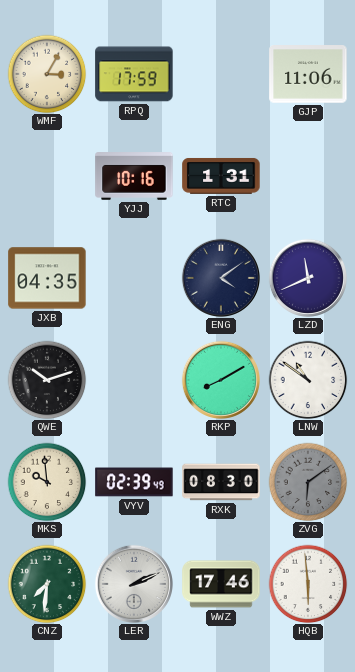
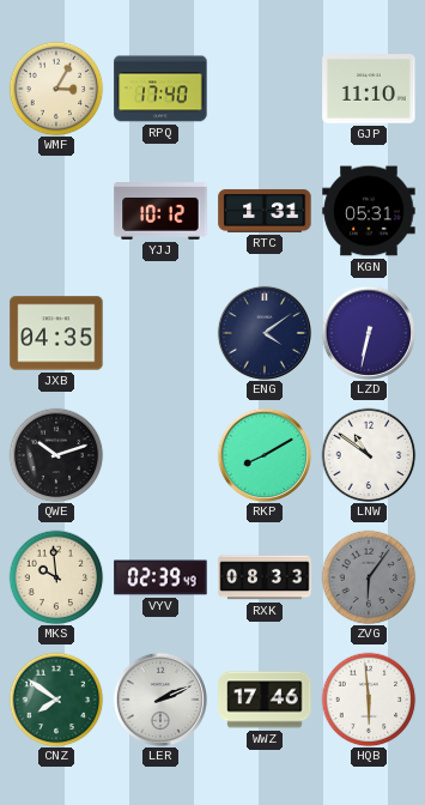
RPQ: 17:59 -> 17:40
GJP: 11:06 -> 11:10
YJJ: 10:16 -> 10:12
KGN: none -> 05:31
LZD: 11:41 -> 6:32
RXK: 08:30 -> 08:33
ZVG: 6:09 -> 6:06
CNZ: 7:31 -> 7:51
